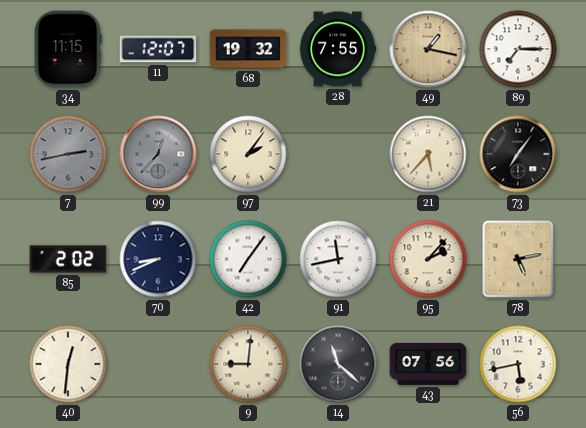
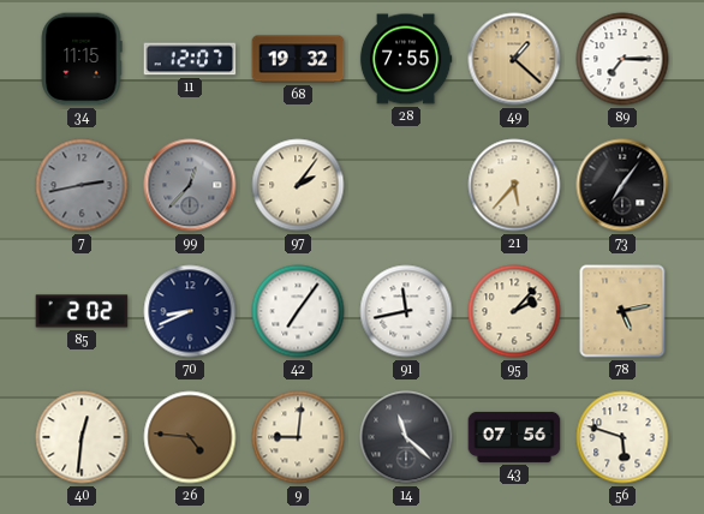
49: 1:17 -> 1:22
26: none -> 4:46
56: 5:43 -> 5:48
